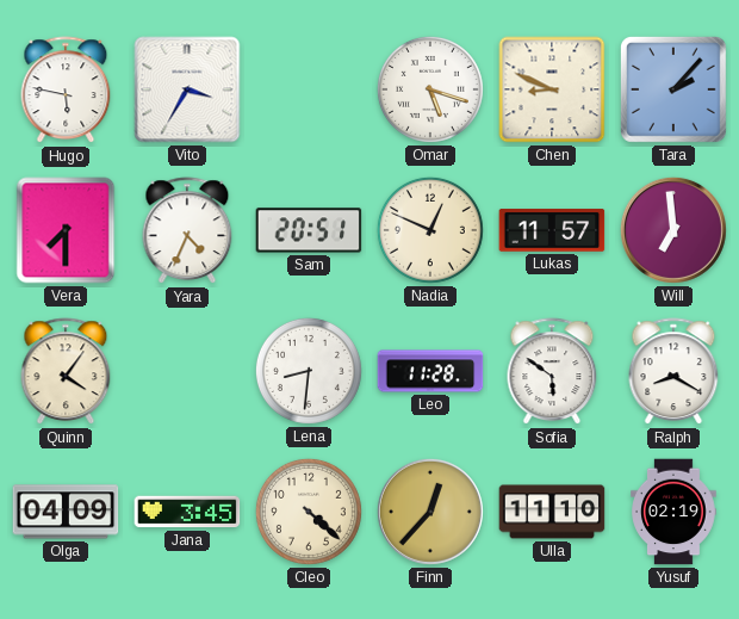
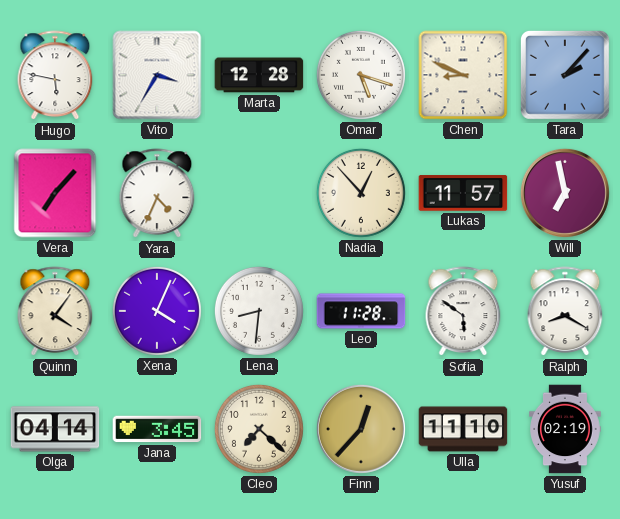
Marta: none -> 12:28
Vera: 7:30 -> 7:07
Sam: 20:51 -> none
Nadia: 12:49 -> 12:53
Will: 6:59 -> 6:58
Xena: none -> 4:04
Olga: 04:09 -> 04:14
Cleo: 4:22 -> 7:22
